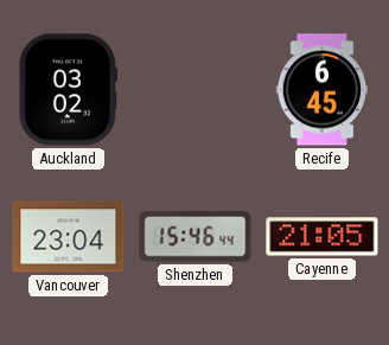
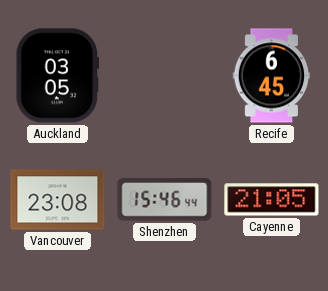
Auckland: 03:02 -> 03:05
Vancouver: 23:04 -> 23:08
